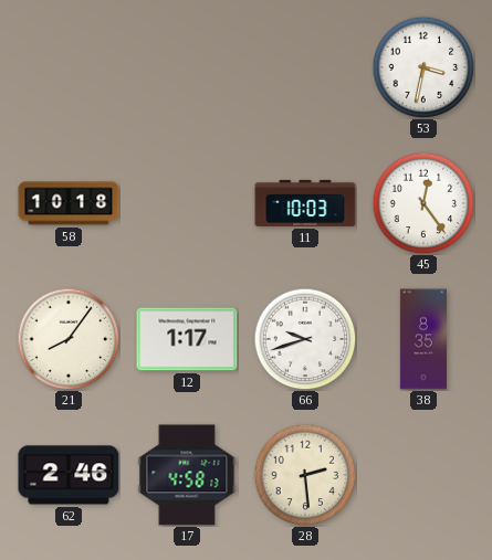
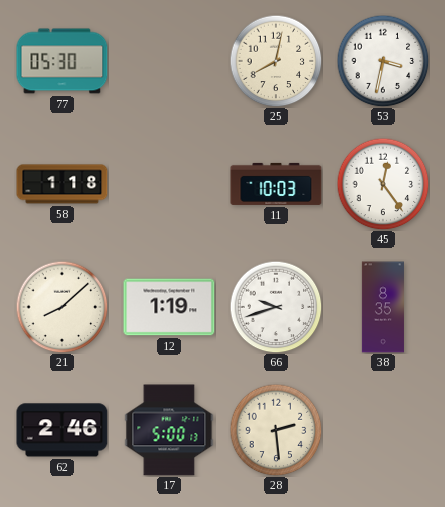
77: none -> 05:30
25: none -> 8:02
58: 10:18 -> 1:18
21: 8:06 -> 8:08
12: 1:17 -> 1:19
17: 4:58 -> 5:00
